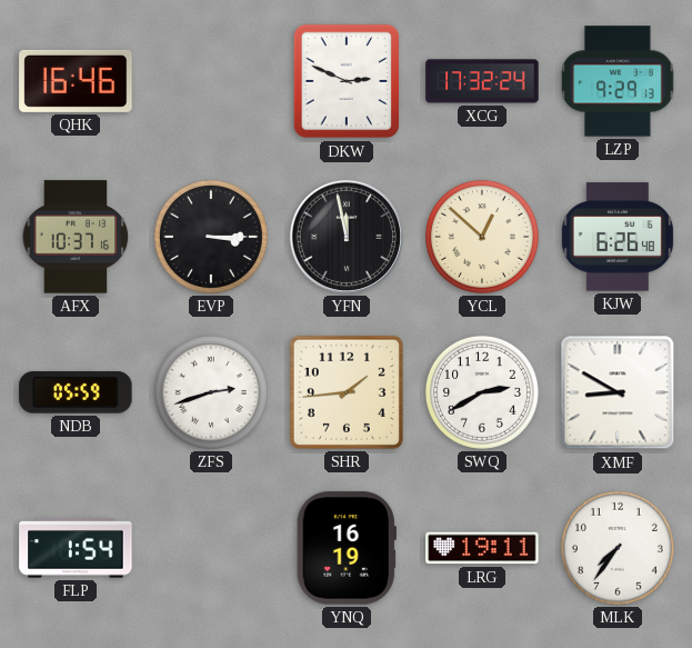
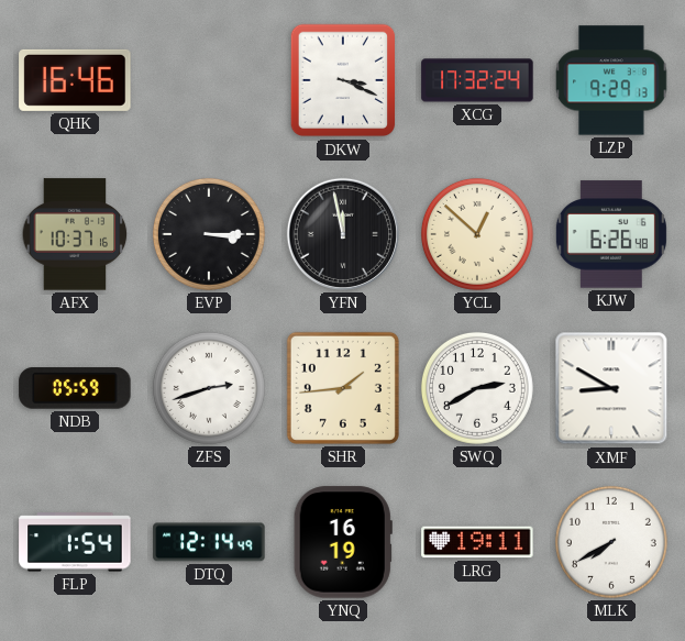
DKW: 2:49 -> 3:19
DTQ: none -> 12:14
MLK: 7:36 -> 7:40
